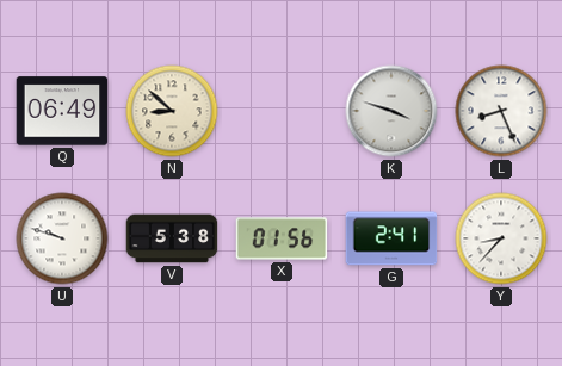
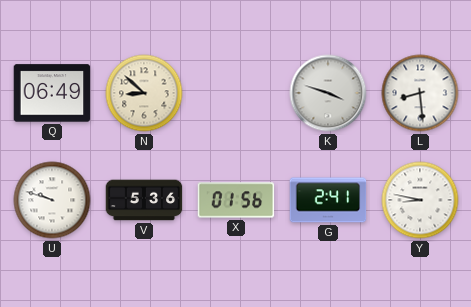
L: 8:26 -> 8:29
V: 5:38 -> 5:36
Y: 8:37 -> 8:47
